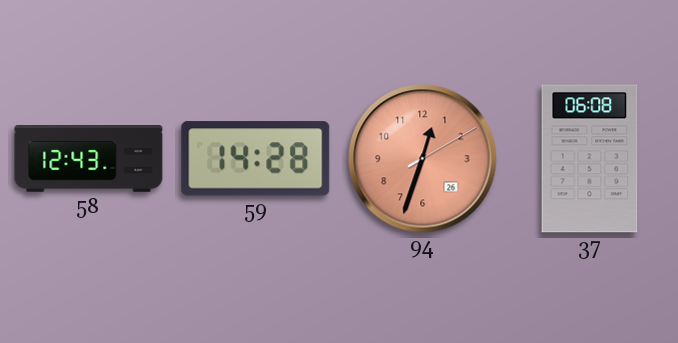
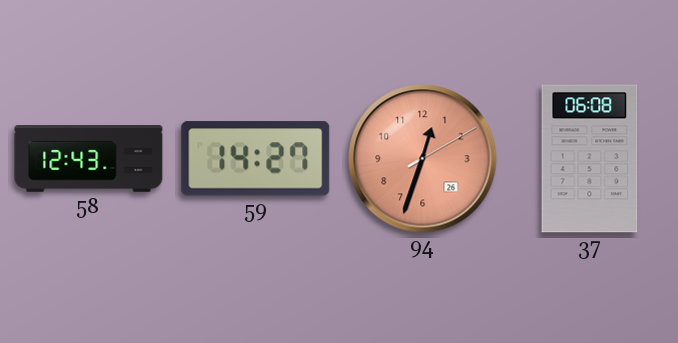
59: 14:28 -> 14:27
